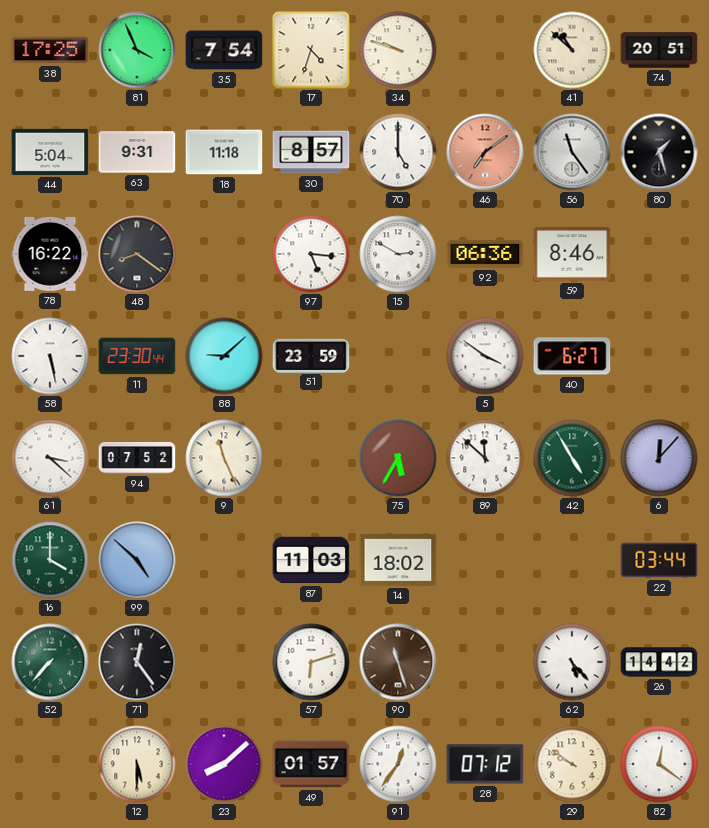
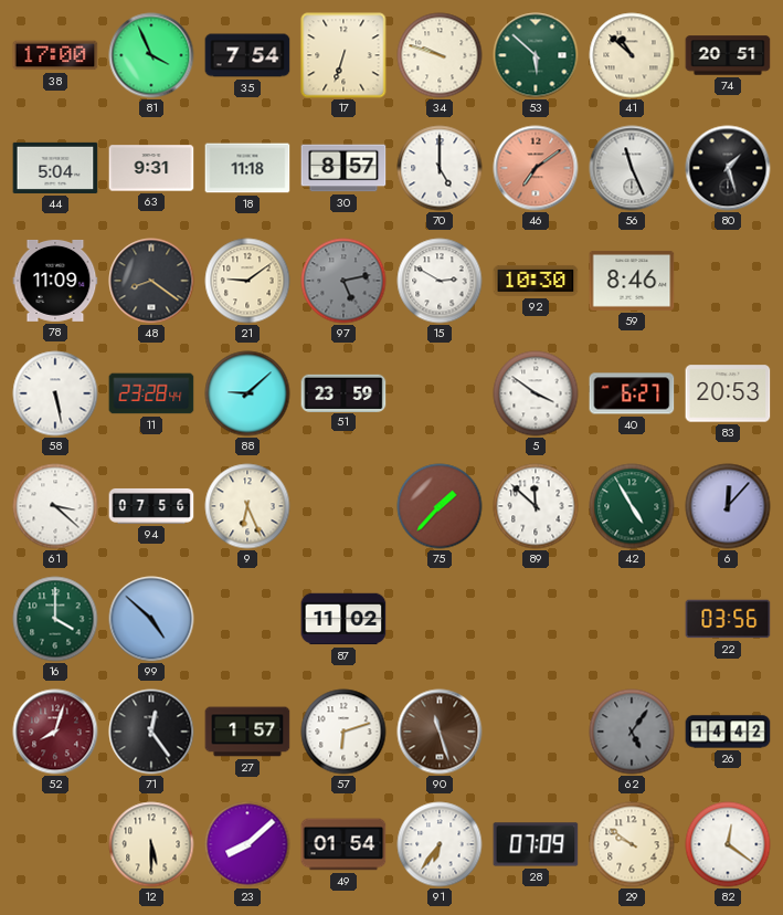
38: 17:25 -> 17:00
17: 4:33 -> 6:33
53: none -> 5:52
56: 11:24 -> 11:26
78: 16:22 -> 11:09
21: none -> 9:09
97: 5:16 -> 5:13
97 dial: white -> grey
92: 06:36 -> 10:30
11: 23:30 -> 23:28
83: none -> 20:53
94: 07:52 -> 07:56
9: 11:26 -> 6:26
75: 5:35 -> 1:37
87: 11:03 -> 11:02
14: 18:02 -> none
22: 03:44 -> 03:56
52: 7:37 -> 8:03
52 dial: green -> burgundy
27: none -> 1:57
62: 5:23 -> 5:06
62 dial: white -> grey
49: 01:57 -> 01:54
91: 12:36 -> 6:36
28: 07:12 -> 07:09
